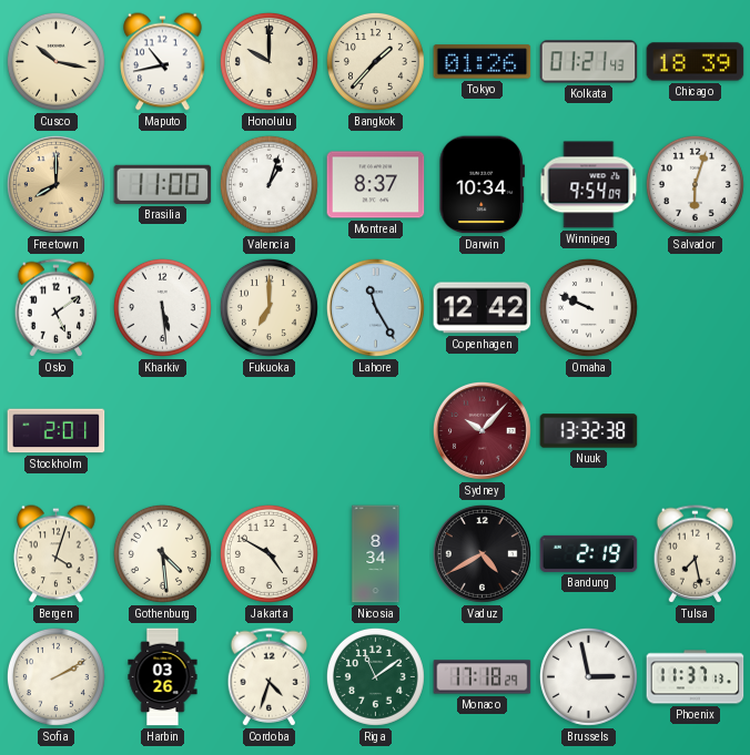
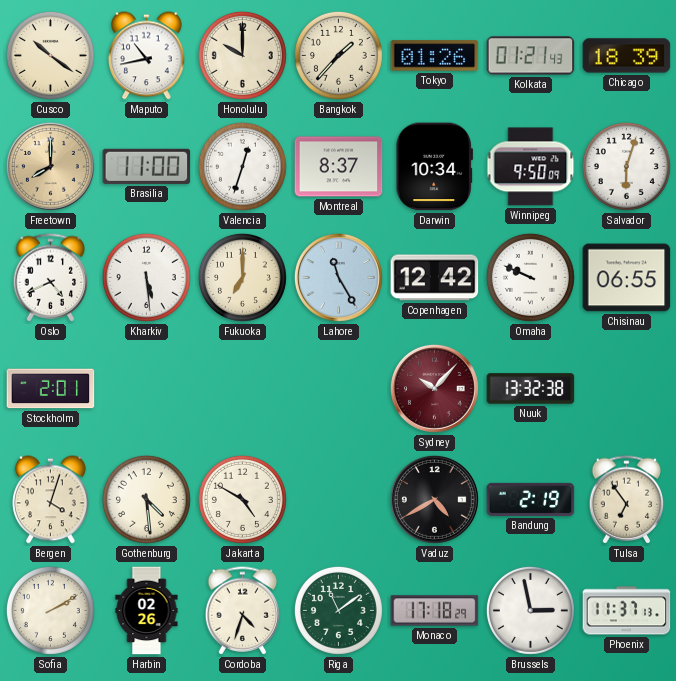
Cusco: 10:17 -> 10:21
Valencia: 1:03 -> 12:33
Winnipeg: 9:54 -> 9:50
Oslo: 5:09 -> 4:41
Chisinau: none -> 06:55
Nicosia: 8:34 -> none
Tulsa: 7:28 -> 6:54
Harbin: 03:26 -> 02:26
